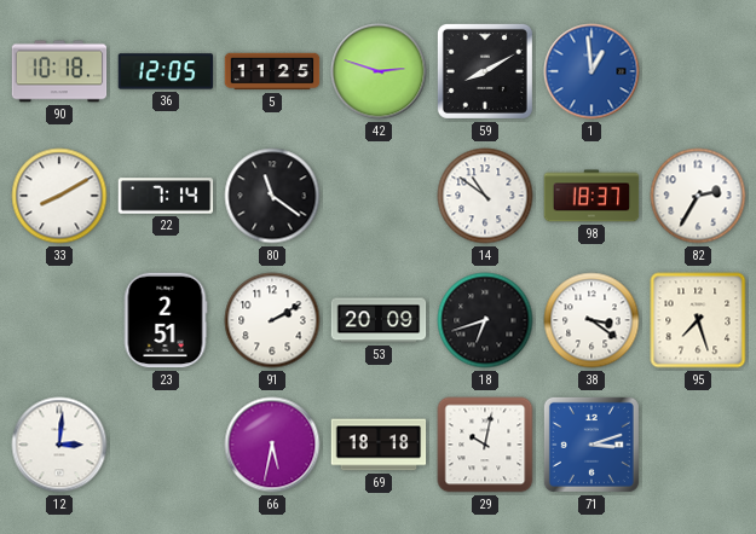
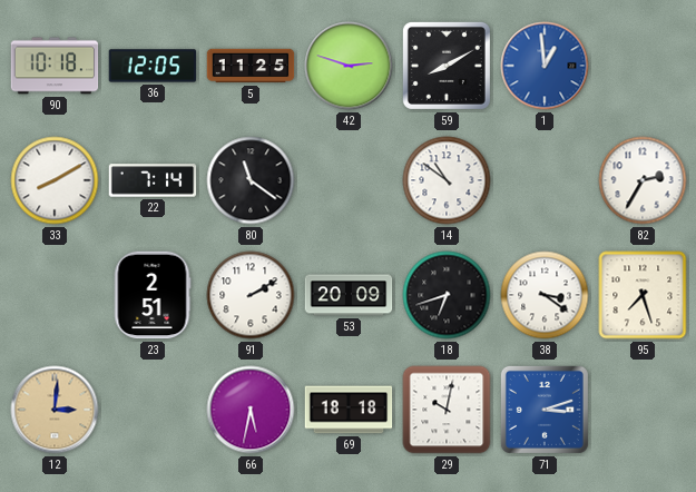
98: 18:37 -> none
12 dial: white -> champagne
